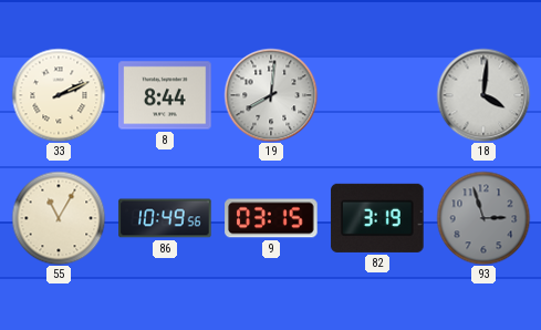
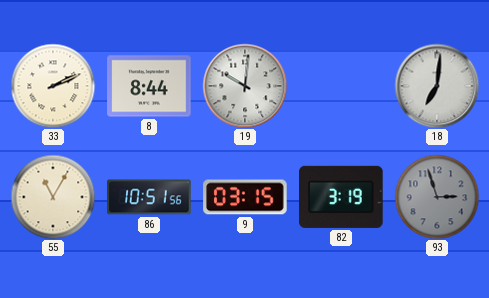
19: 8:01 -> 10:01
18: 4:01 -> 7:01
86: 10:49 -> 10:51
